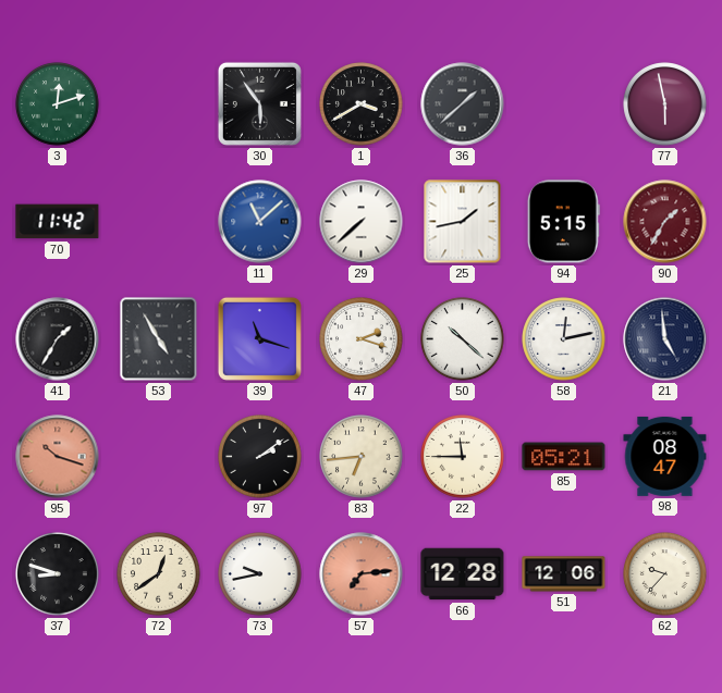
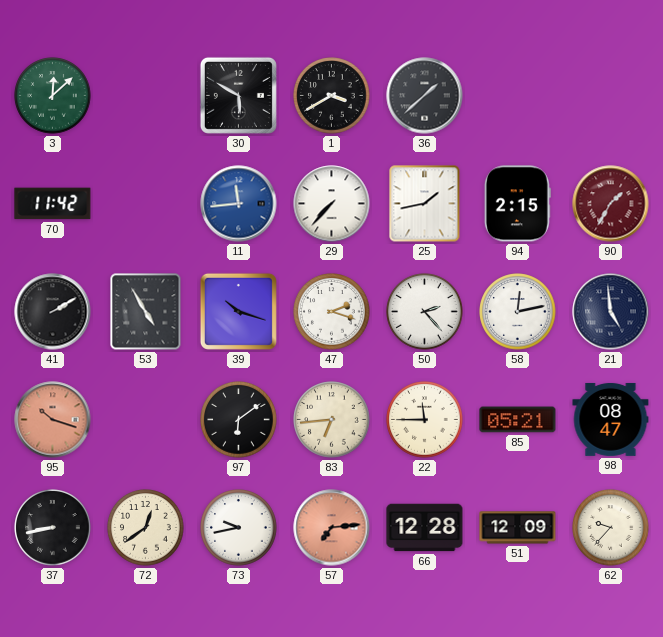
3: 12:12 -> 12:08
30: 5:54 -> 5:50
77: 5:58 -> none
11: 11:08 -> 11:44
29: 7:38 -> 7:37
94: 5:15 -> 2:15
41: 1:35 -> 2:10
39: 11:18 -> 10:18
50: 10:22 -> 2:23
97: 2:09 -> 6:09
37: 8:48 -> 8:43
51: 12:06 -> 12:09
